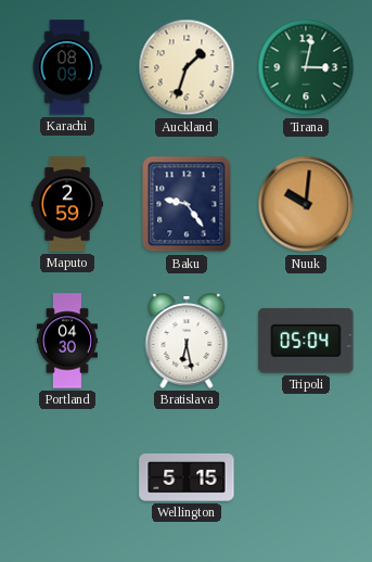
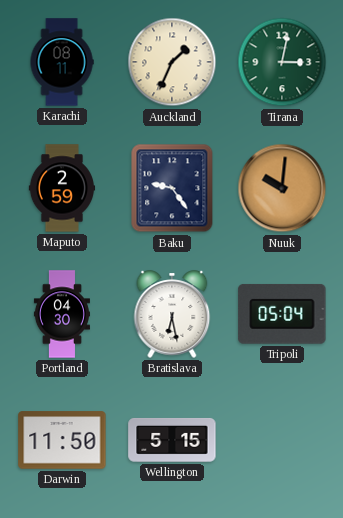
Karachi: 08:09 -> 08:11
Auckland: 1:33 -> 1:34
Darwin: none -> 11:50
